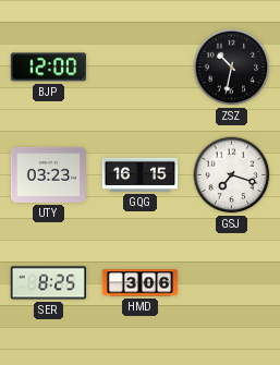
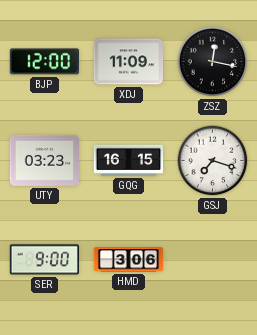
XDJ: none -> 11:09
ZSZ: 10:32 -> 12:17
SER: 8:25 -> 9:00
